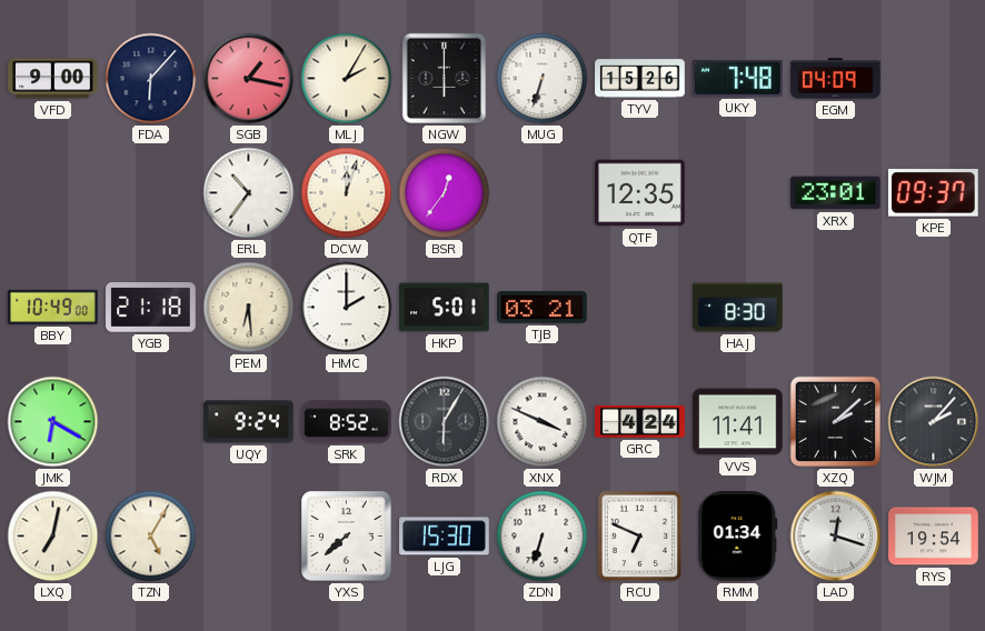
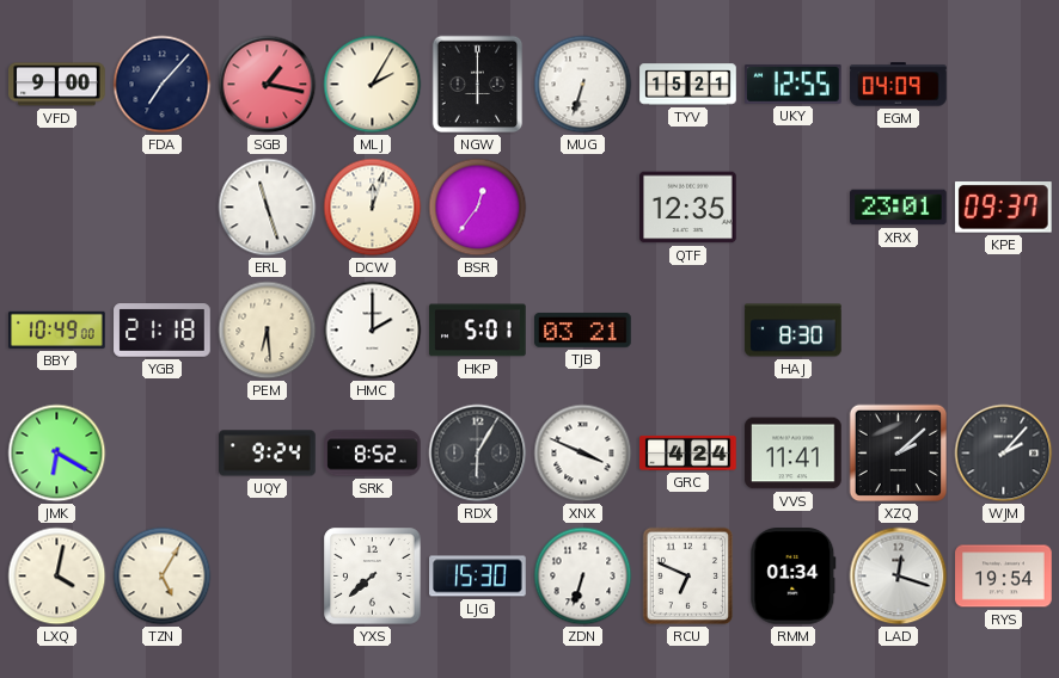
FDA: 6:07 -> 7:07
TYV: 15:26 -> 15:21
UKY: 7:48 -> 12:55
ERL: 10:36 -> 11:27
LXQ: 7:02 -> 4:02
